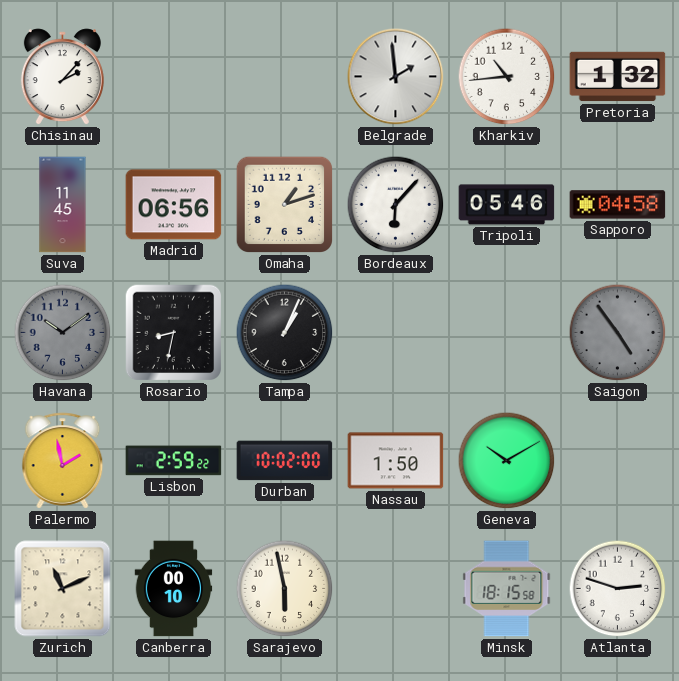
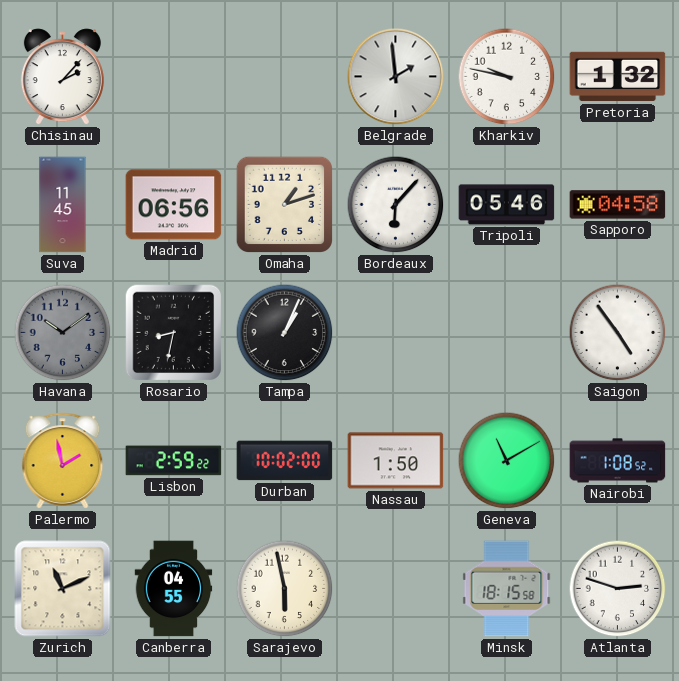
Kharkiv: 10:44 -> 9:47
Saigon dial: grey -> white
Geneva: 10:10 -> 11:10
Nairobi: none -> 1:08
Canberra: 00:10 -> 04:55
